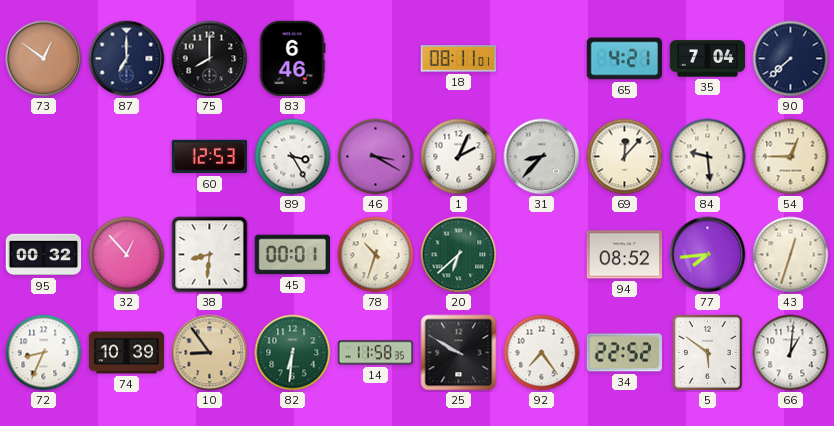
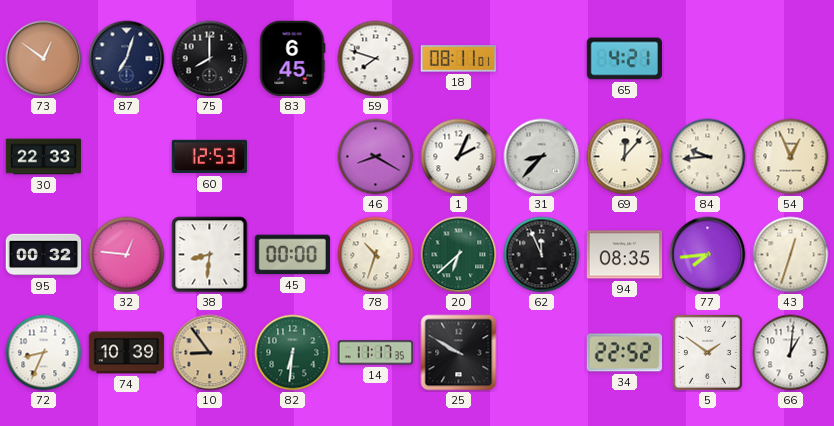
87: 7:00 -> 7:03
83: 6:46 -> 6:45
59: none -> 7:48
35: 7:04 -> none
90: 7:38 -> none
30: none -> 22:33
89: 3:25 -> none
46: 3:20 -> 8:20
84: 9:29 -> 9:44
54: 12:45 -> 12:56
32: 12:53 -> 12:46
45: 00:01 -> 00:00
62: none -> 11:56
94: 08:52 -> 08:35
14: 11:58 -> 11:17
92: 7:24 -> none
5: 5:51 -> 1:51
